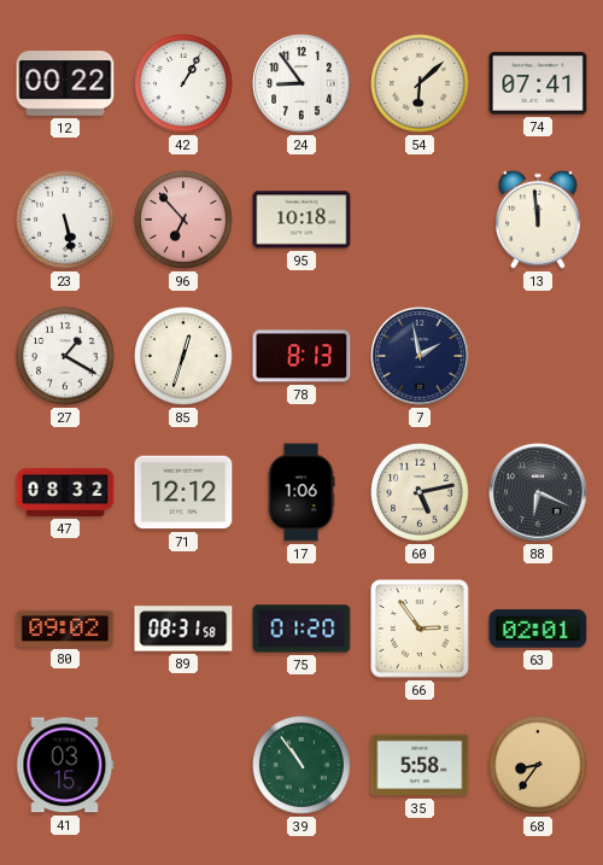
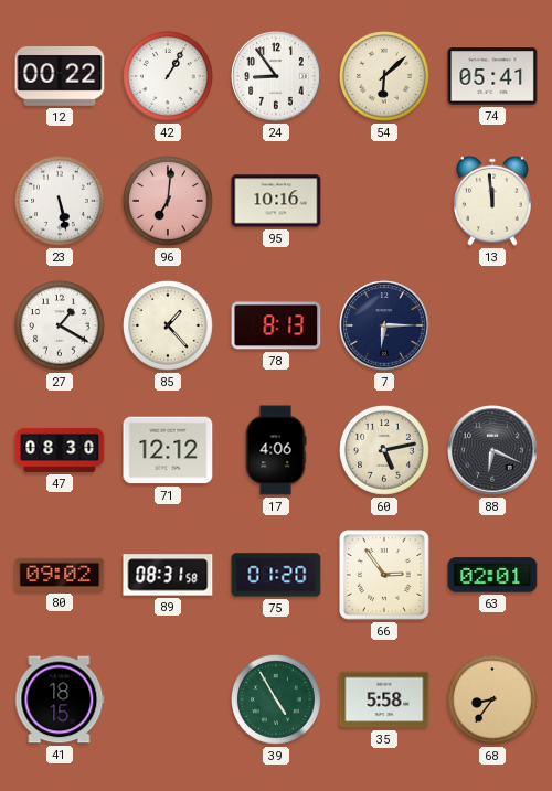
74: 07:41 -> 05:41
96: 6:53 -> 7:01
95: 10:18 -> 10:16
85: 12:33 -> 1:23
7: 1:58 -> 6:15
47: 08:32 -> 08:30
17: 1:06 -> 4:06
41: 03:15 -> 18:15
39: 10:54 -> 4:55
